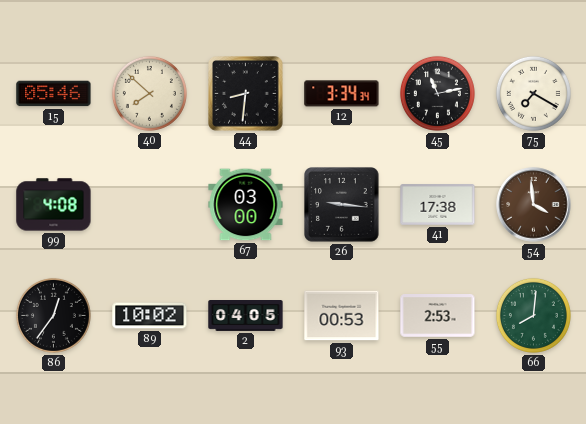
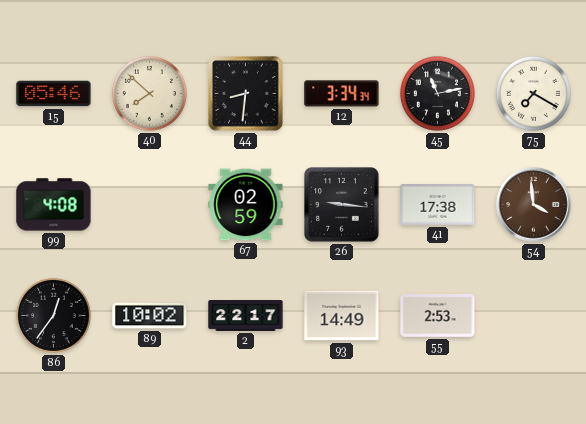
67: 03:00 -> 02:59
2: 04:05 -> 22:17
93: 00:53 -> 14:49
66: 8:01 -> none
